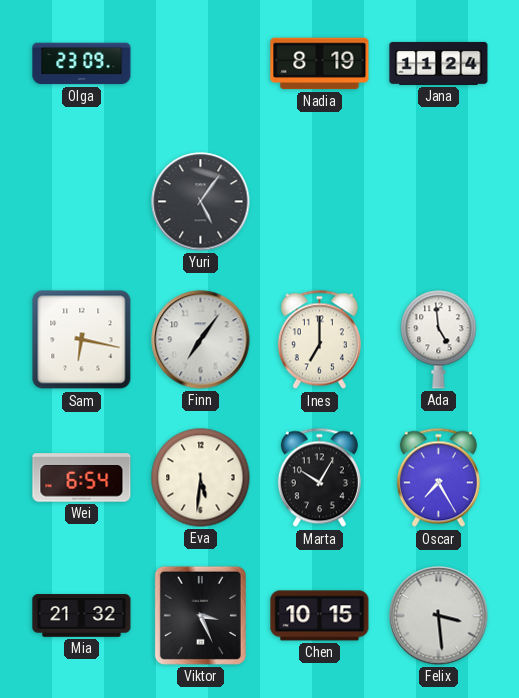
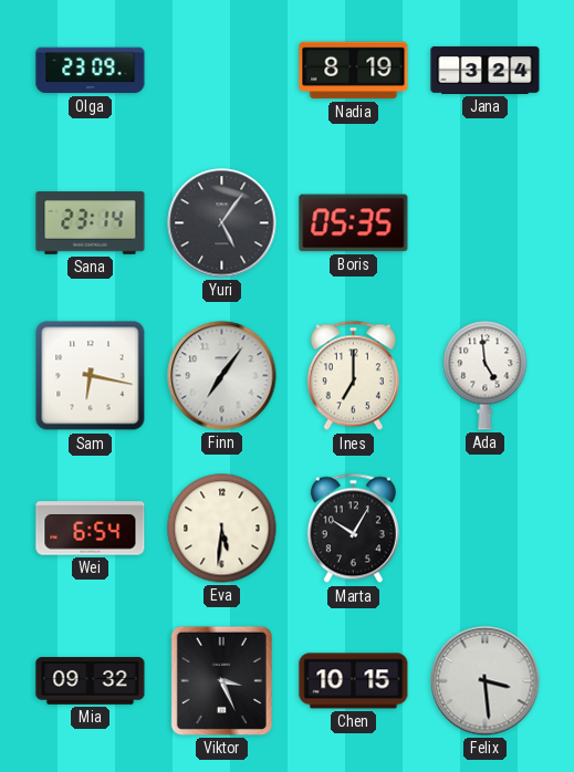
Jana: 11:24 -> 3:24
Sana: none -> 23:14
Boris: none -> 05:35
Oscar: 7:25 -> none
Mia: 21:32 -> 09:32
